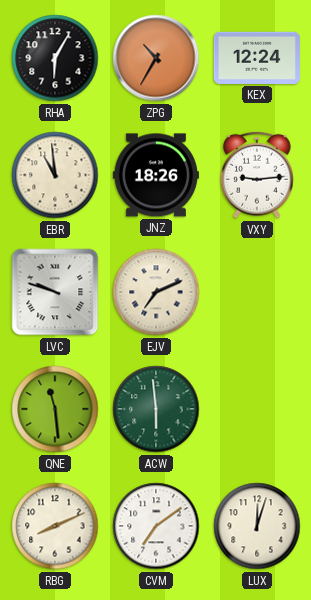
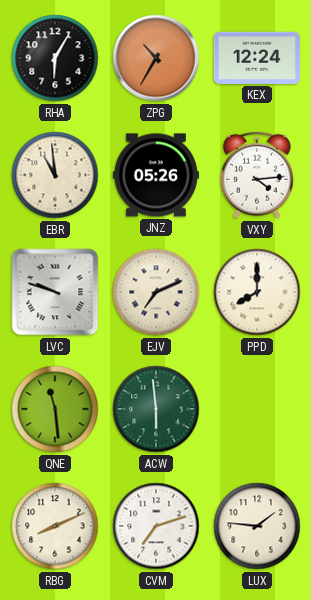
JNZ: 18:26 -> 05:26
VXY: 9:14 -> 4:14
PPD: none -> 8:00
CVM: 7:09 -> 7:12
LUX: 12:03 -> 1:46
